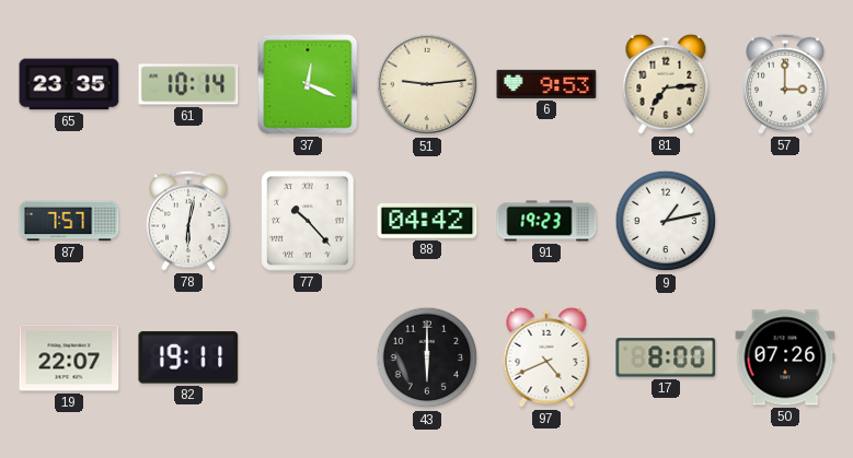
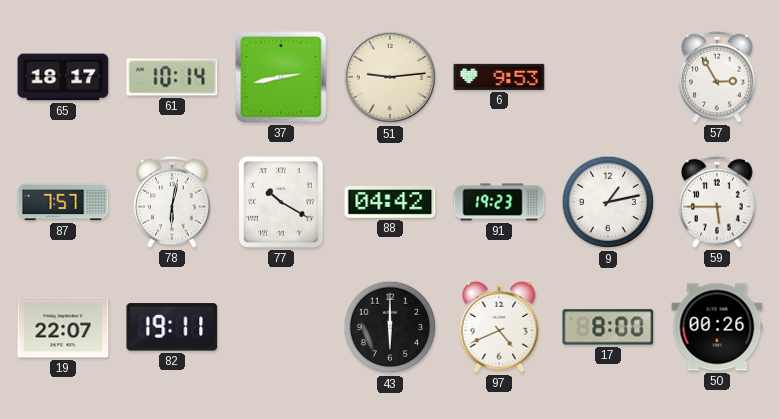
65: 23:35 -> 18:17
37: 12:19 -> 2:43
81: 7:14 -> none
57: 3:00 -> 2:55
77: 10:23 -> 10:20
59: none -> 5:45
50: 07:26 -> 00:26
